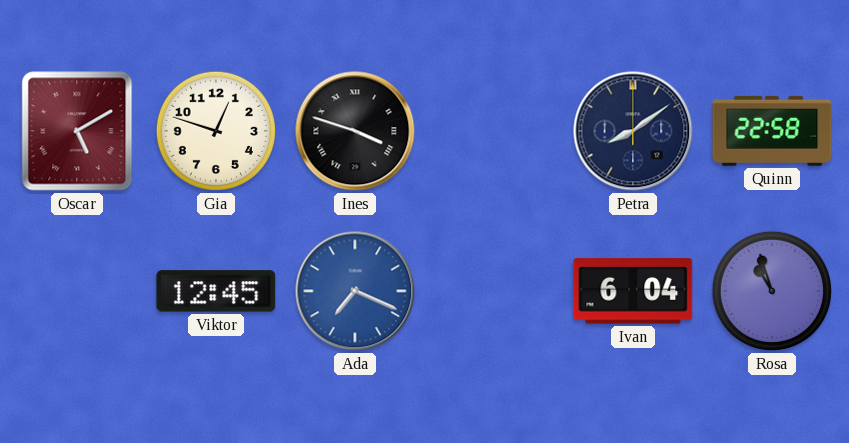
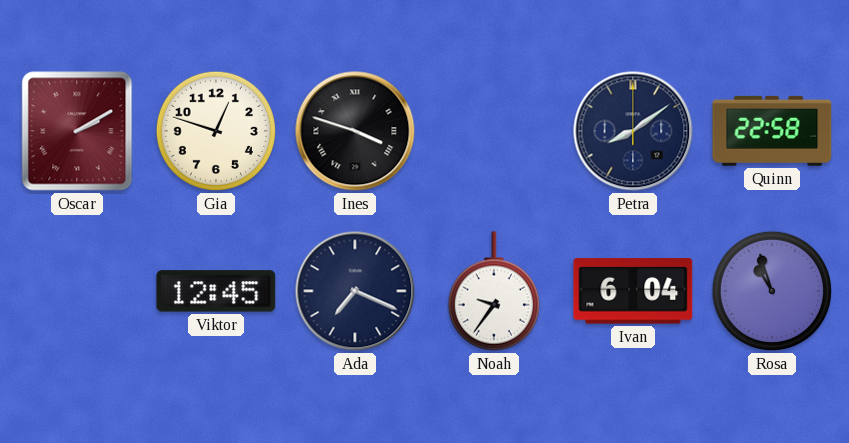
Oscar: 5:10 -> 2:10
Ada dial: blue -> navy
Noah: none -> 9:36
